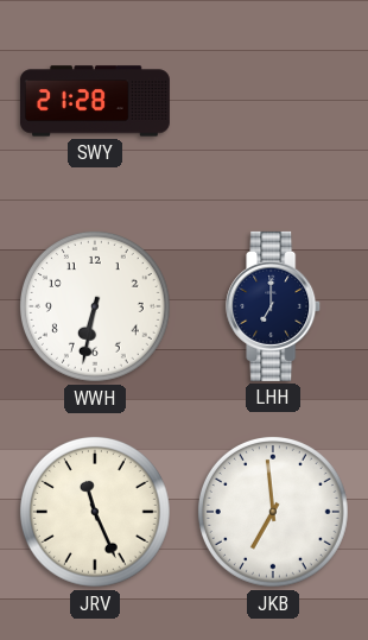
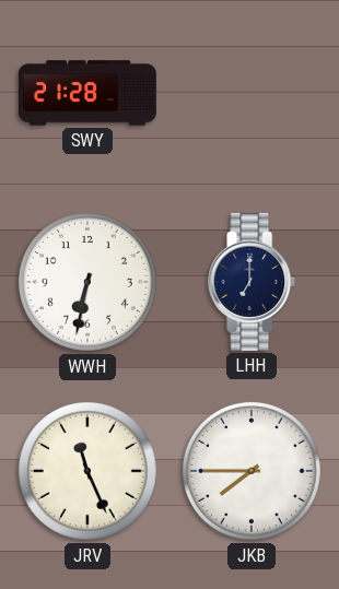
JKB: 6:59 -> 7:45
